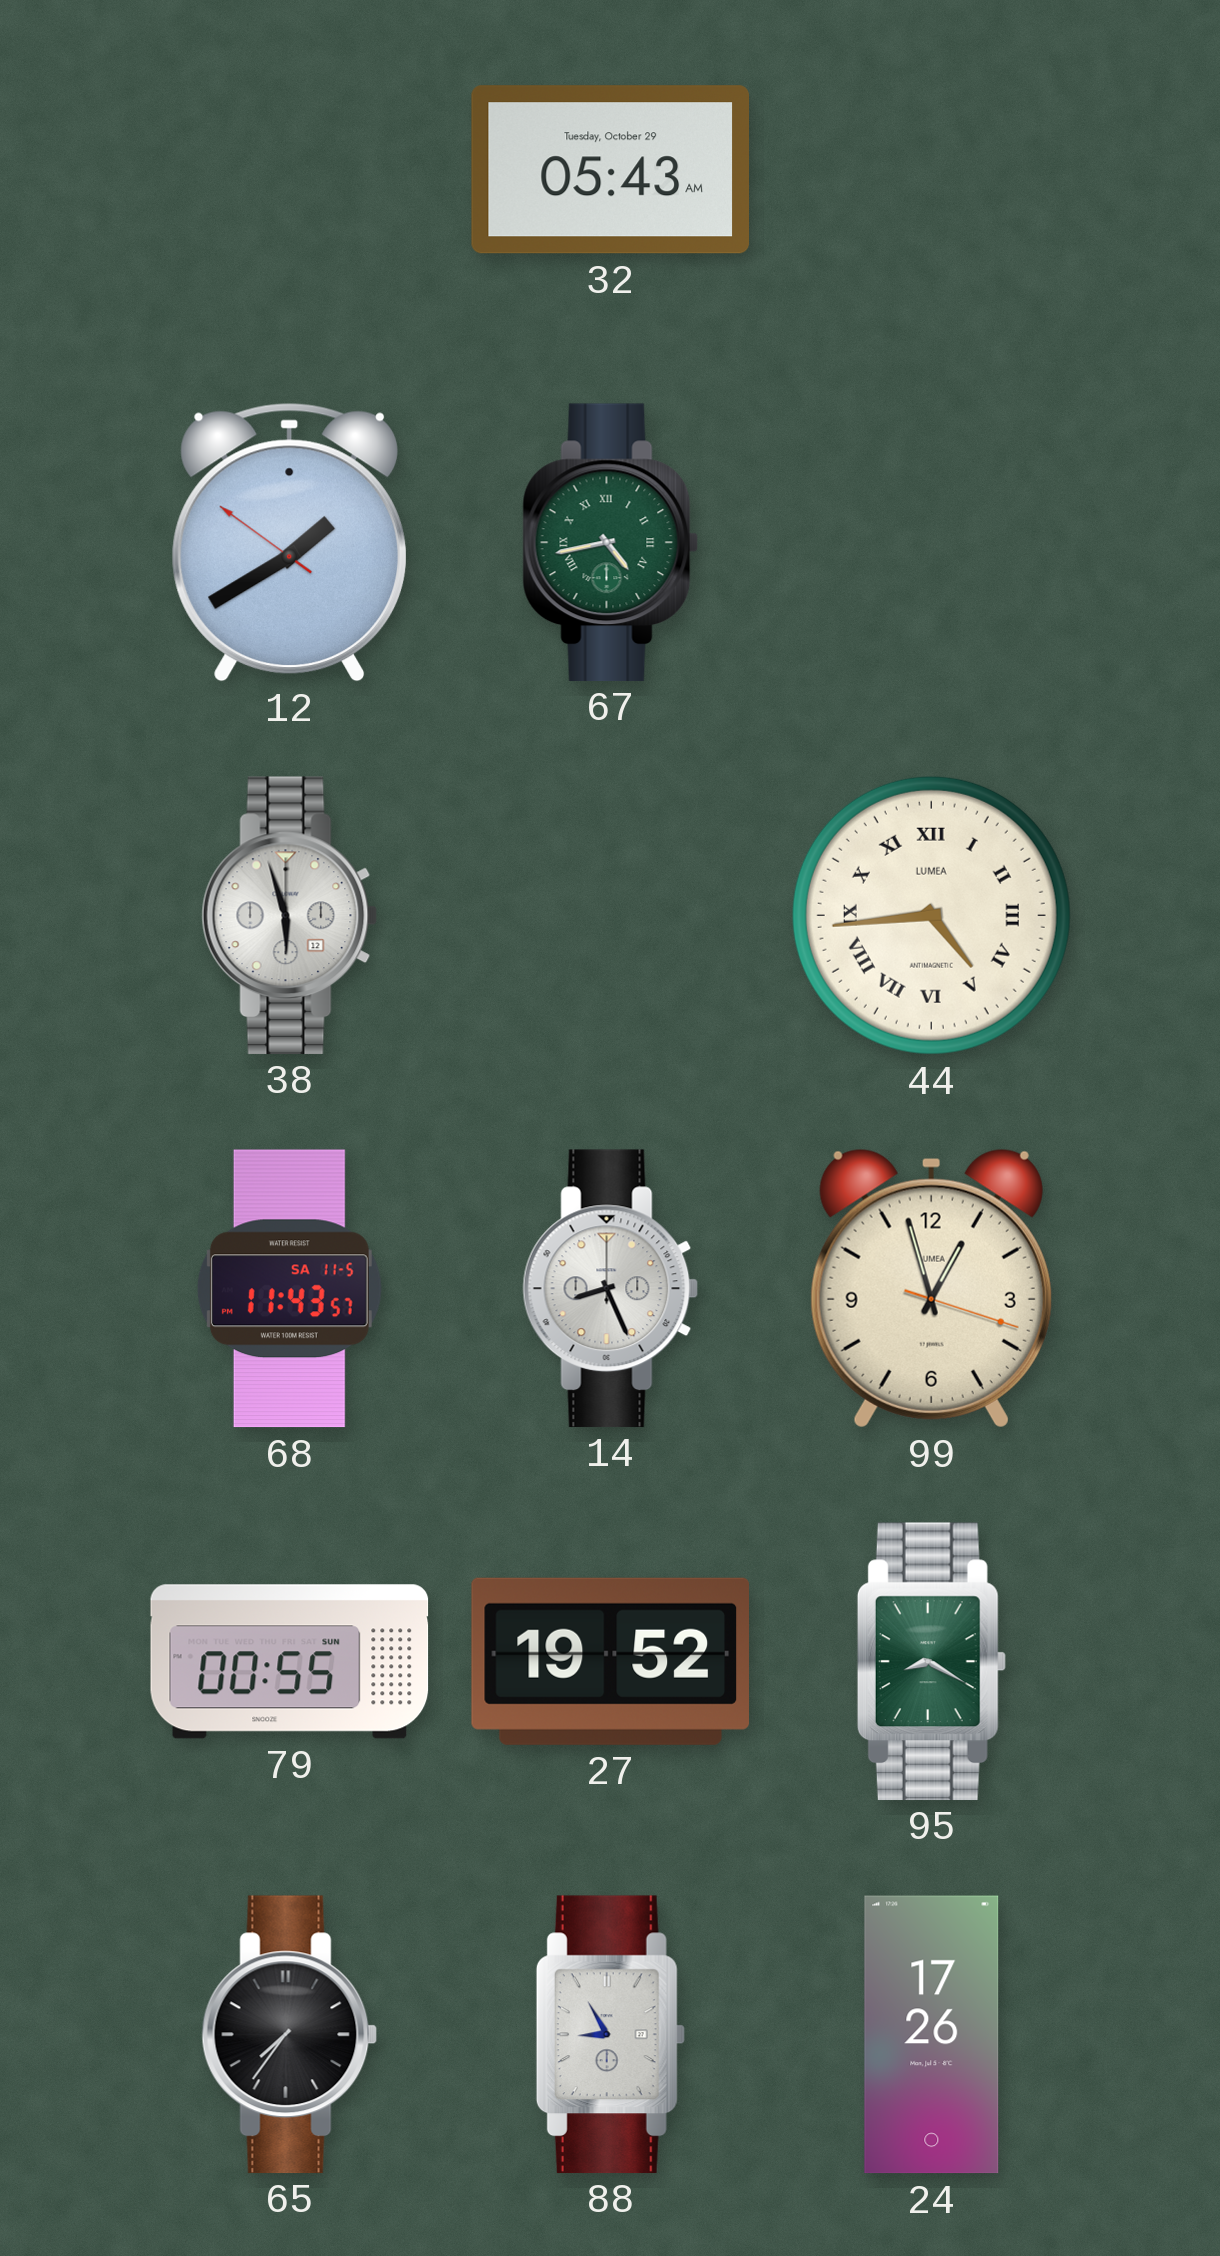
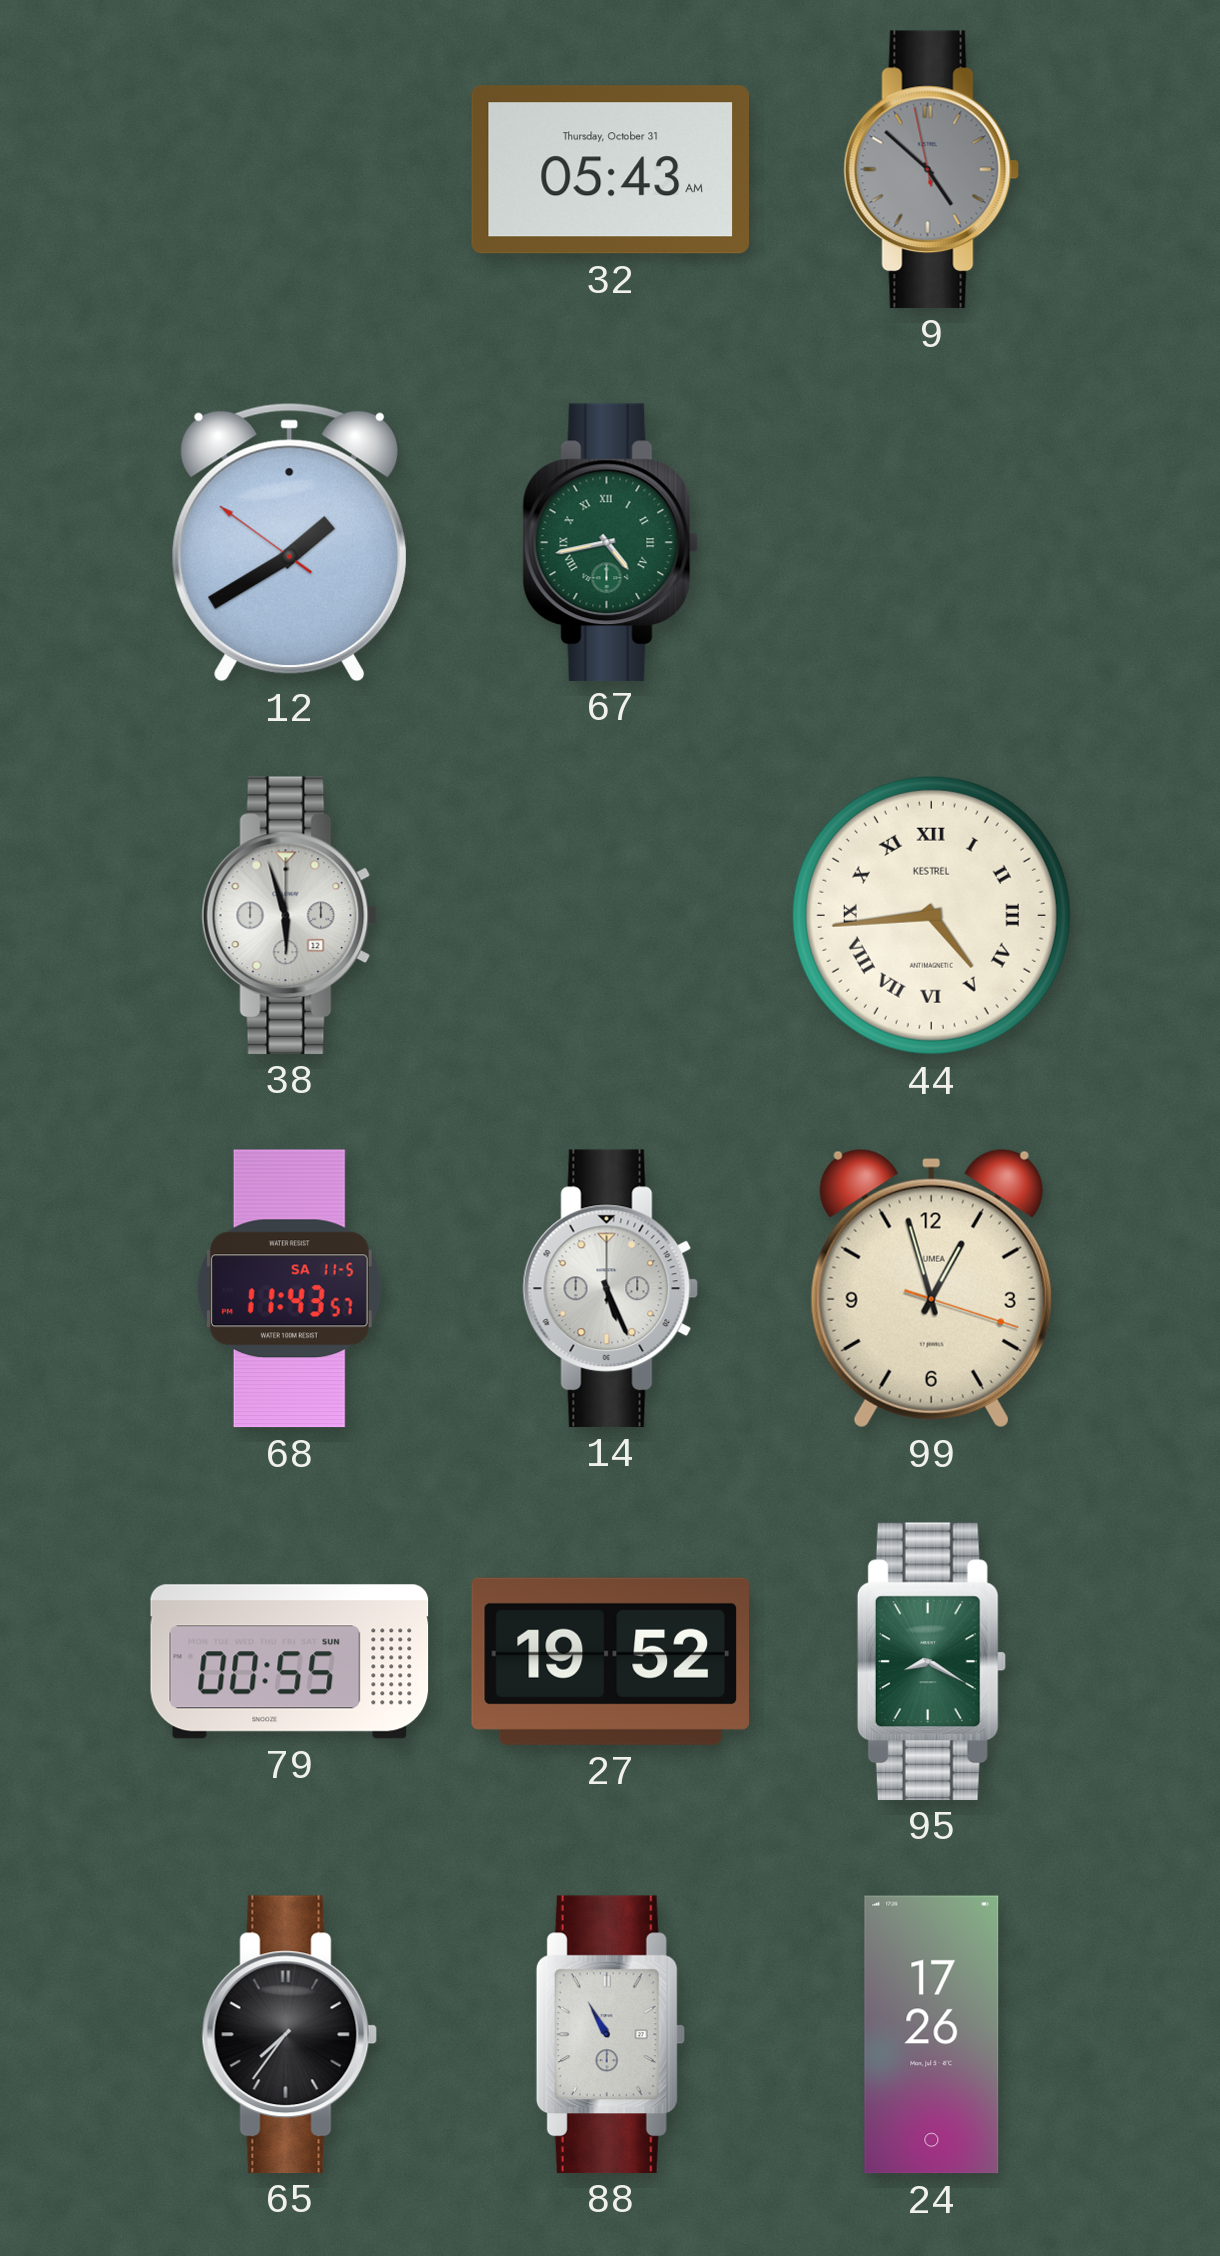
32 date: Tuesday, October 29 -> Thursday, October 31
9: none -> 4:51
44 brand: LUMEA -> KESTREL
14: 8:26 -> 5:26
88: 8:55 -> 10:55
